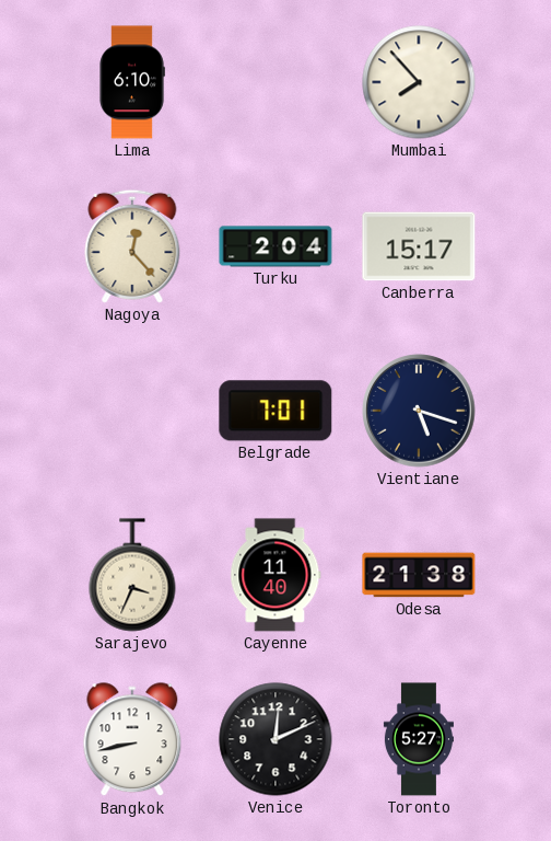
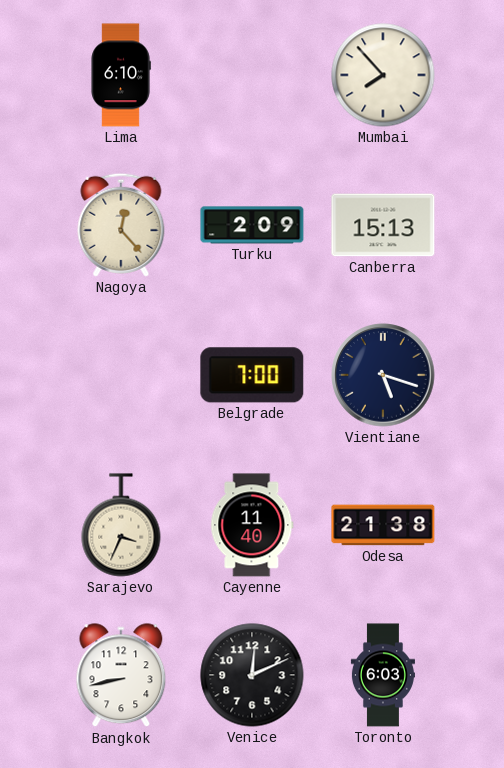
Turku: 2:04 -> 2:09
Canberra: 15:17 -> 15:13
Belgrade: 7:01 -> 7:00
Toronto: 5:27 -> 6:03
